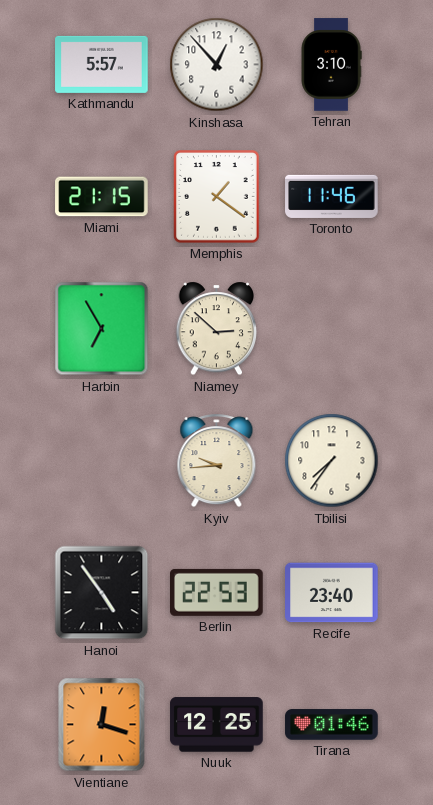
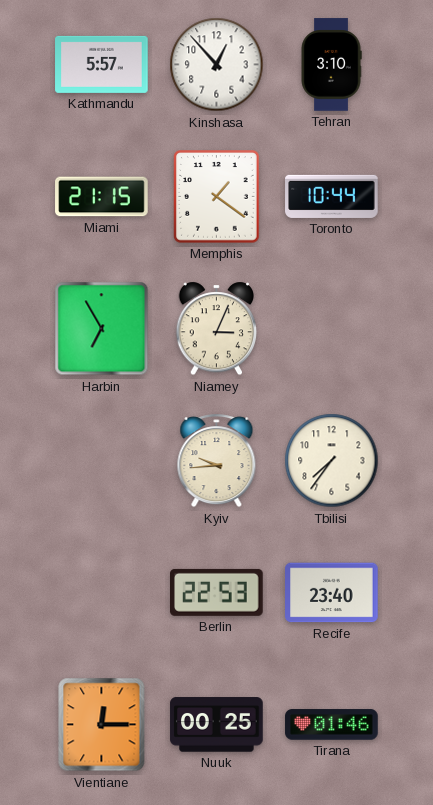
Toronto: 11:46 -> 10:44
Niamey: 2:52 -> 3:04
Hanoi: 4:54 -> none
Vientiane: 12:18 -> 12:15
Nuuk: 12:25 -> 00:25
